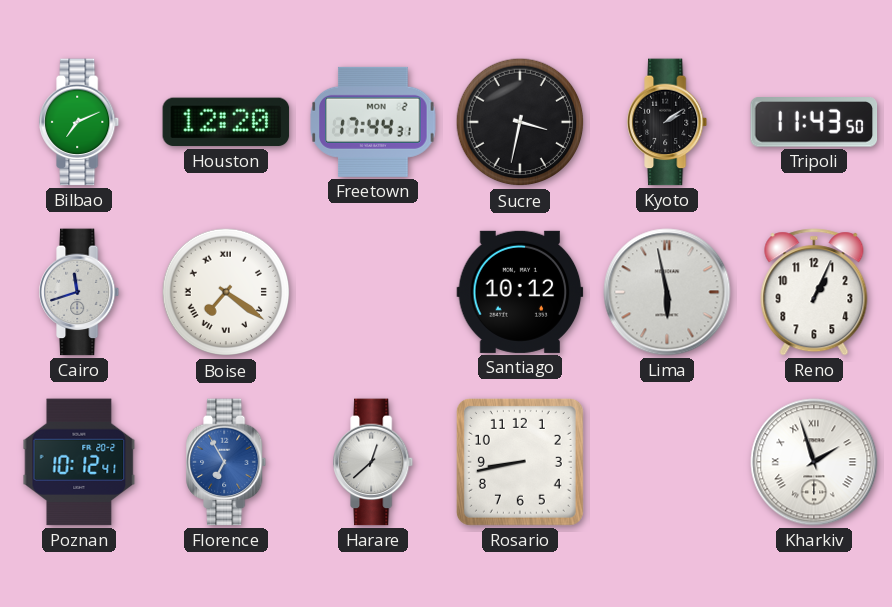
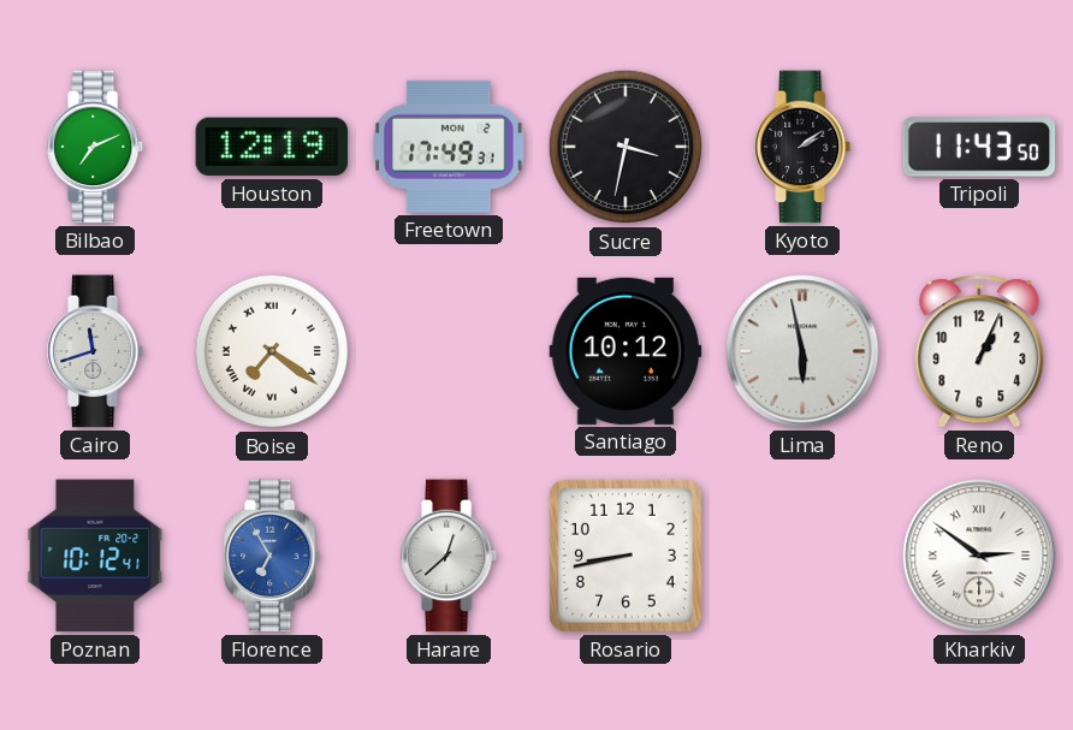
Houston: 12:20 -> 12:19
Freetown: 17:44 -> 17:49
Kharkiv: 1:57 -> 2:51
